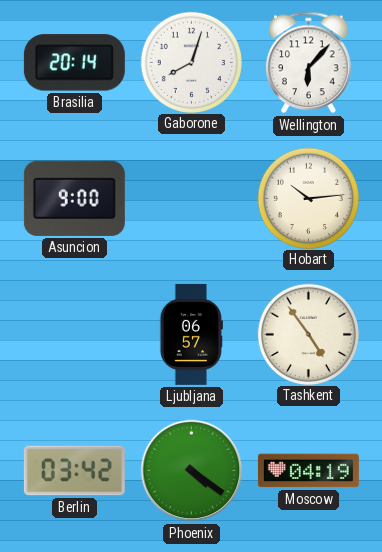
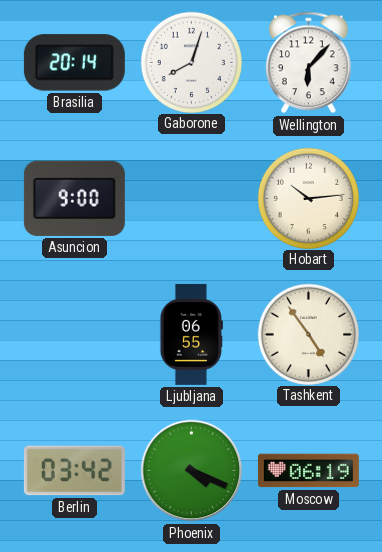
Ljubljana: 06:57 -> 06:55
Phoenix: 4:21 -> 4:19
Moscow: 04:19 -> 06:19
